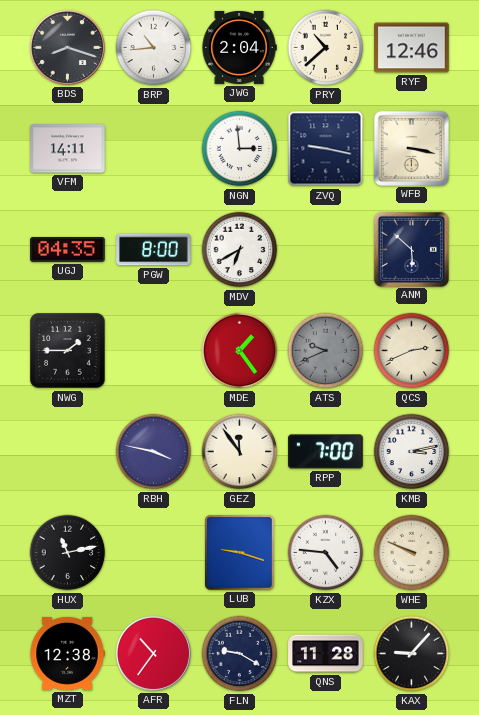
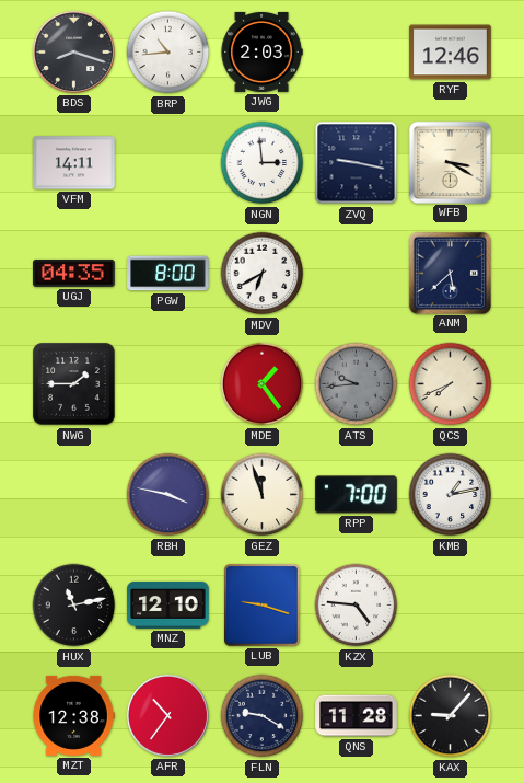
JWG: 2:04 -> 2:03
PRY: 10:38 -> none
WFB: 3:17 -> 3:20
ANM: 5:52 -> 5:38
ATS: 9:41 -> 9:44
QCS: 2:41 -> 7:41
GEZ: 11:54 -> 11:57
KMB: 3:13 -> 1:13
MNZ: none -> 12:10
WHE: 9:49 -> none
